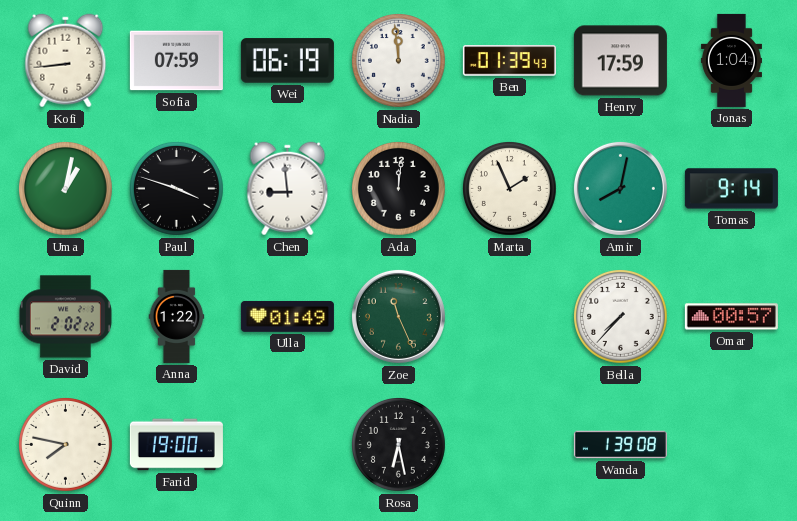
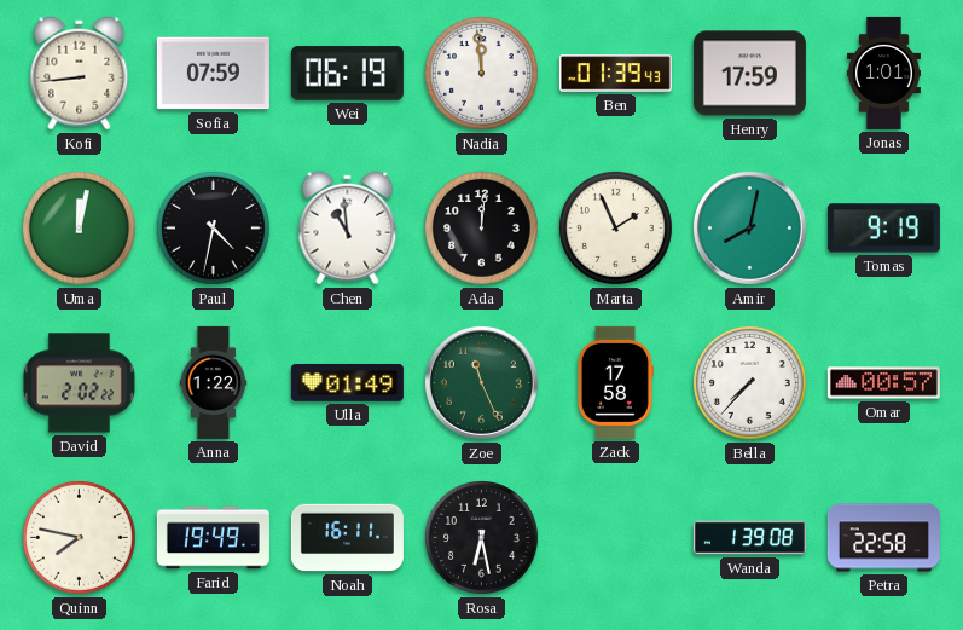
Jonas: 1:04 -> 1:01
Uma: 1:02 -> 12:02
Paul: 3:48 -> 4:32
Chen: 8:59 -> 10:59
Tomas: 9:14 -> 9:19
Zack: none -> 17:58
Farid: 19:00 -> 19:49
Noah: none -> 16:11
Petra: none -> 22:58
